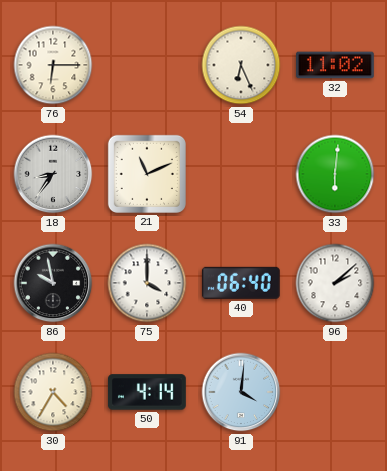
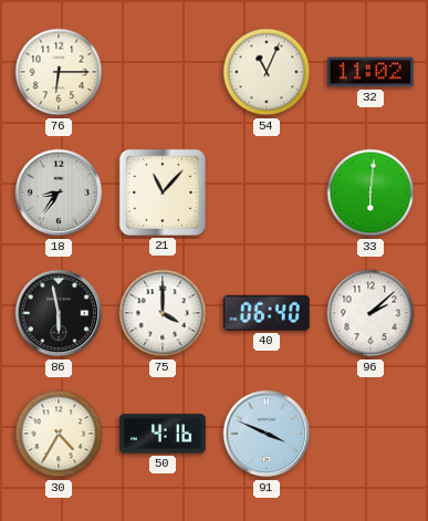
54: 6:26 -> 11:04
21: 11:11 -> 11:07
86: 9:58 -> 5:58
50: 4:14 -> 4:16
91: 4:01 -> 3:49
